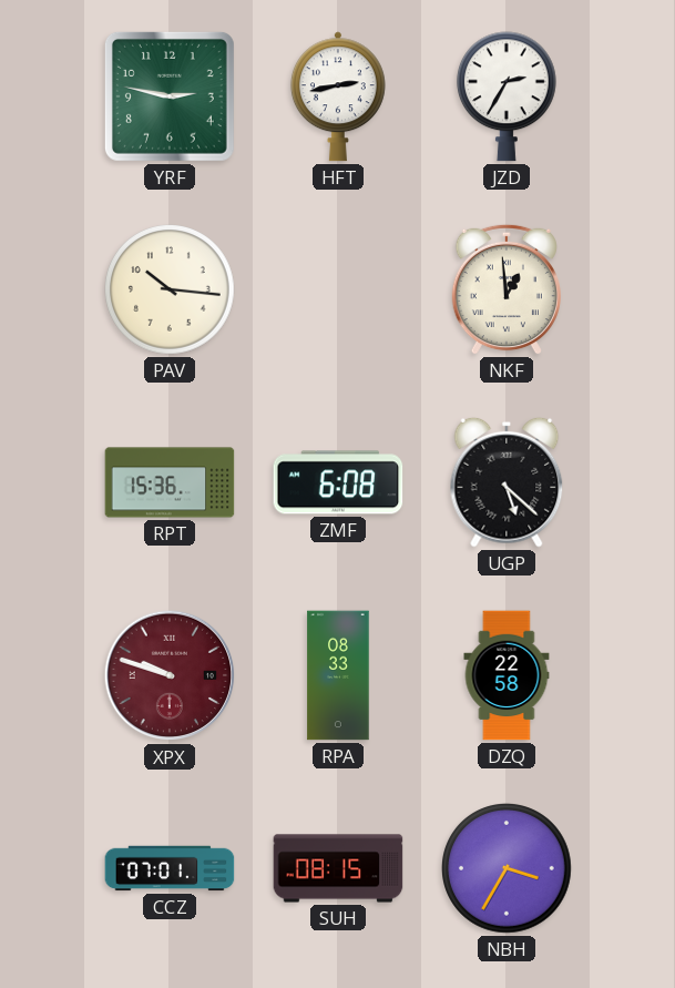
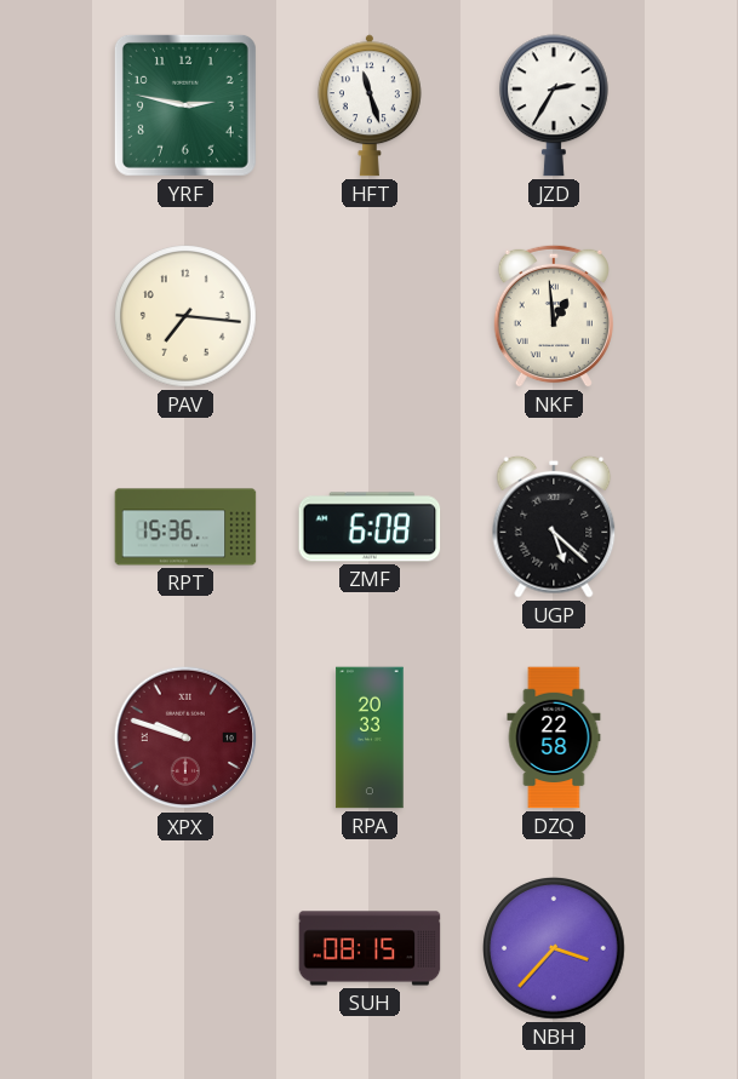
HFT: 2:43 -> 11:27
PAV: 10:16 -> 7:16
RPA: 08:33 -> 20:33
CCZ: 07:01 -> none
NBH: 3:35 -> 3:37
